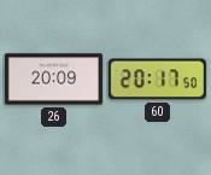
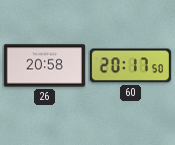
26: 20:09 -> 20:58
